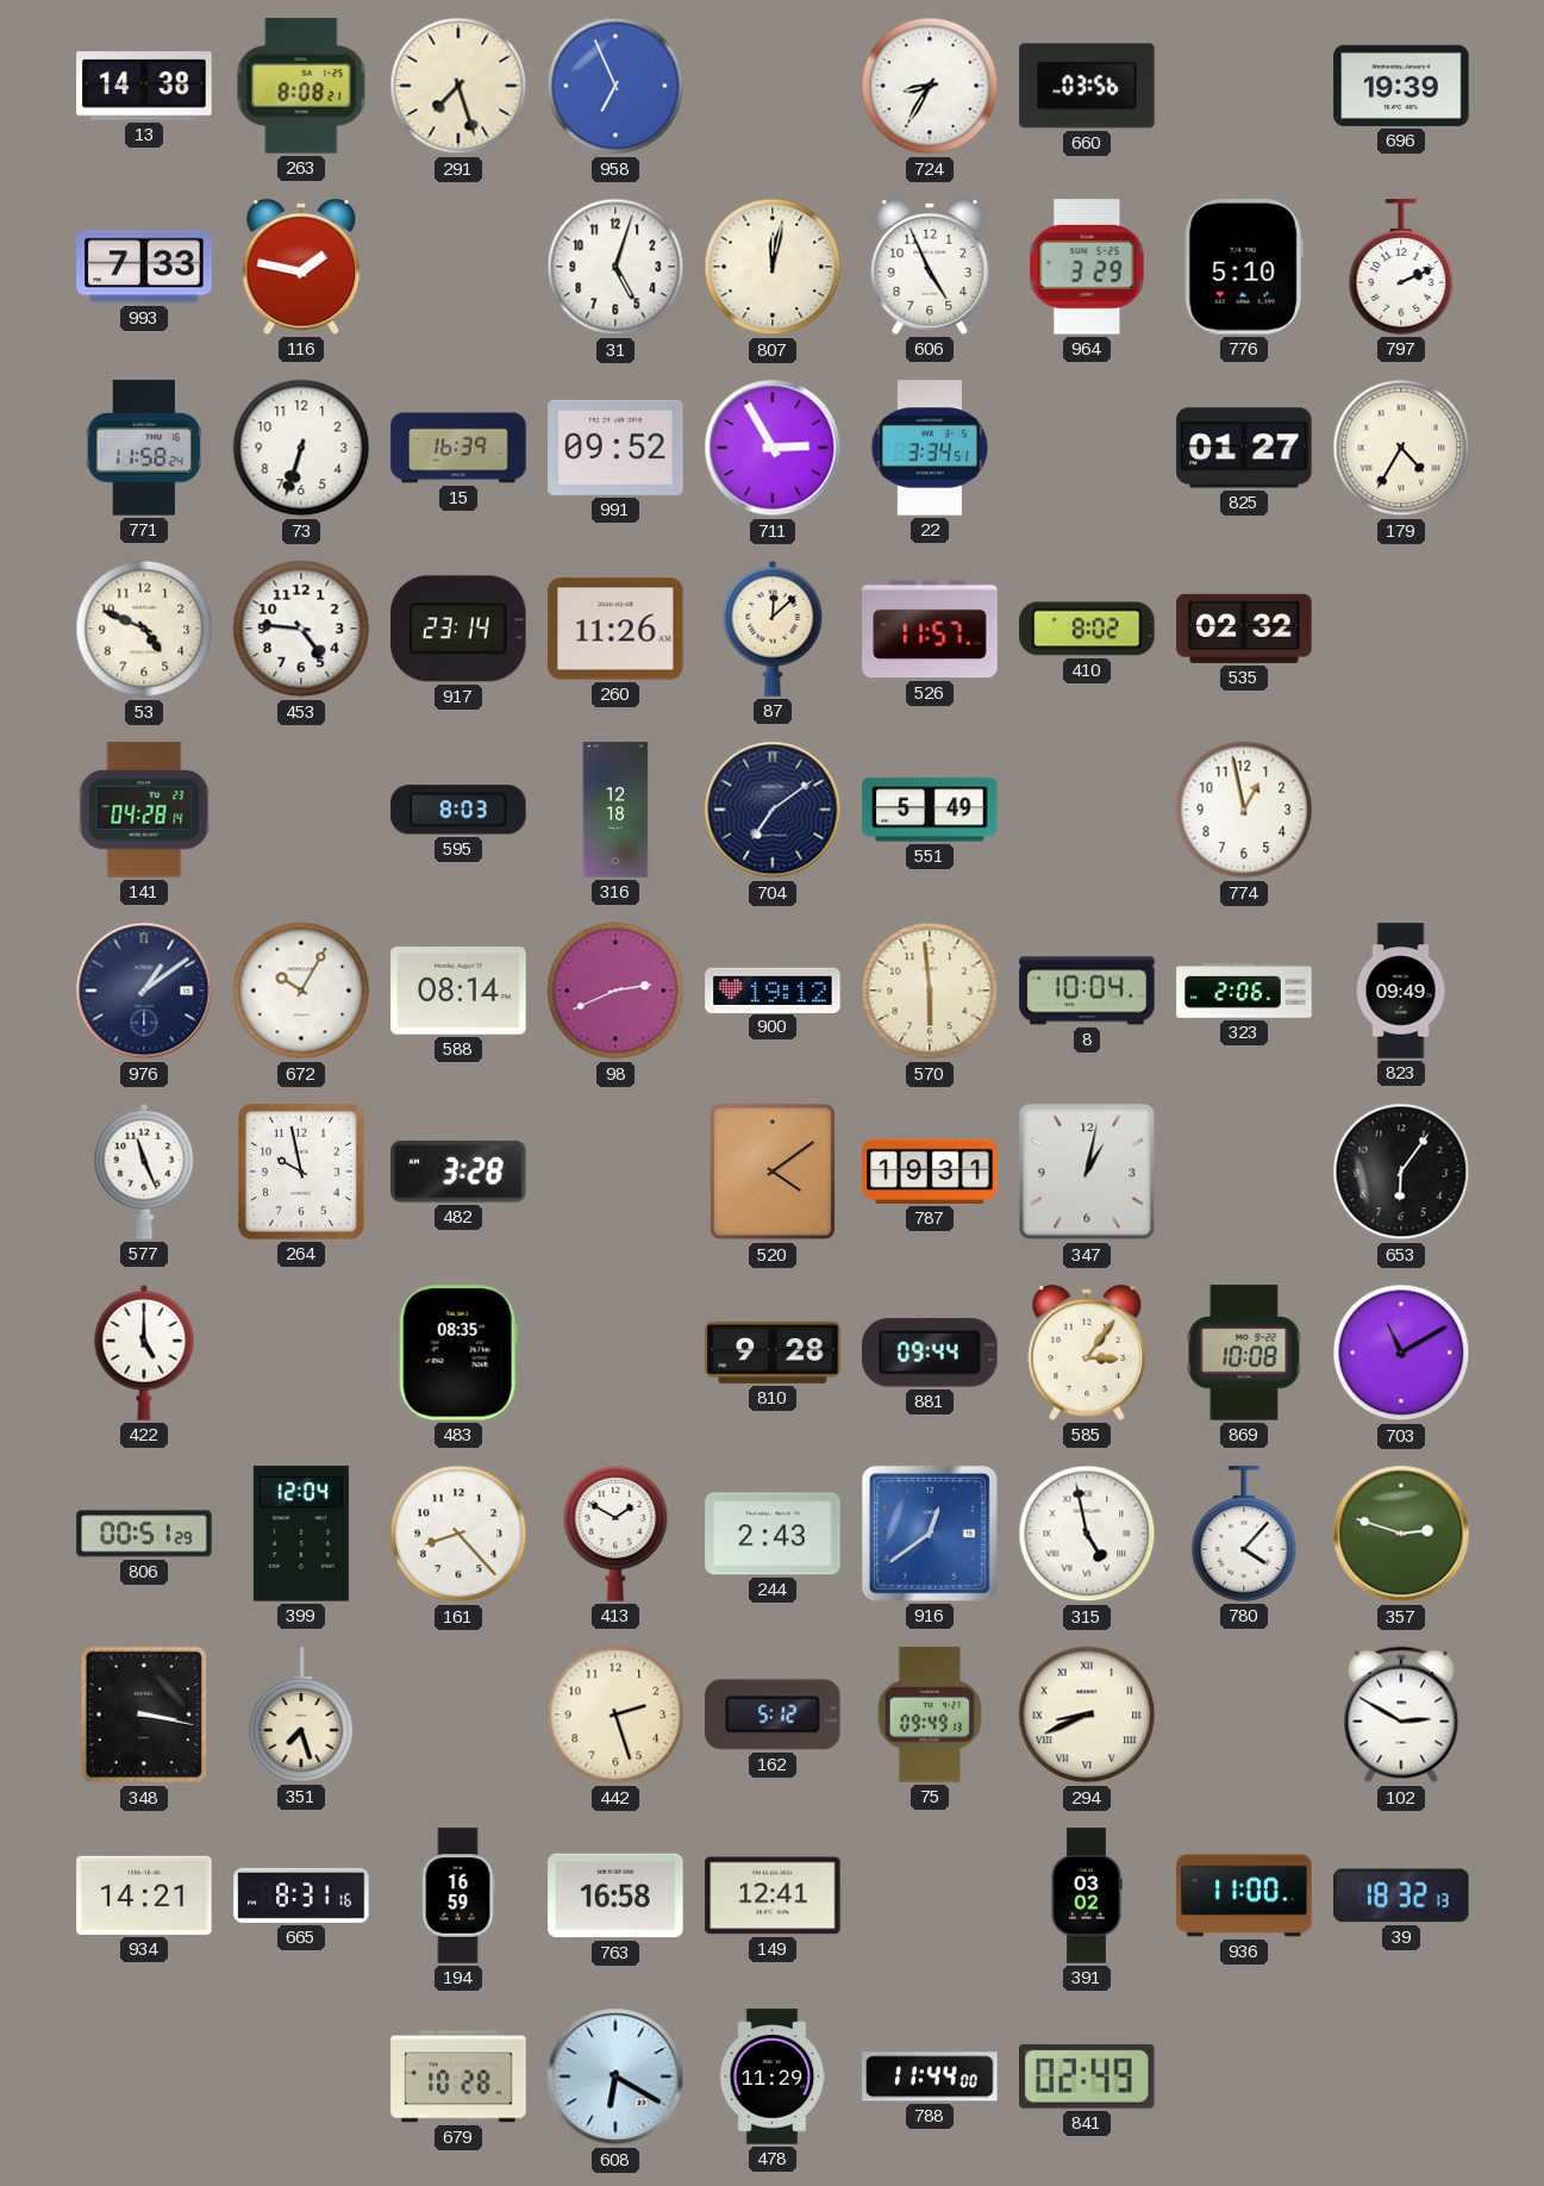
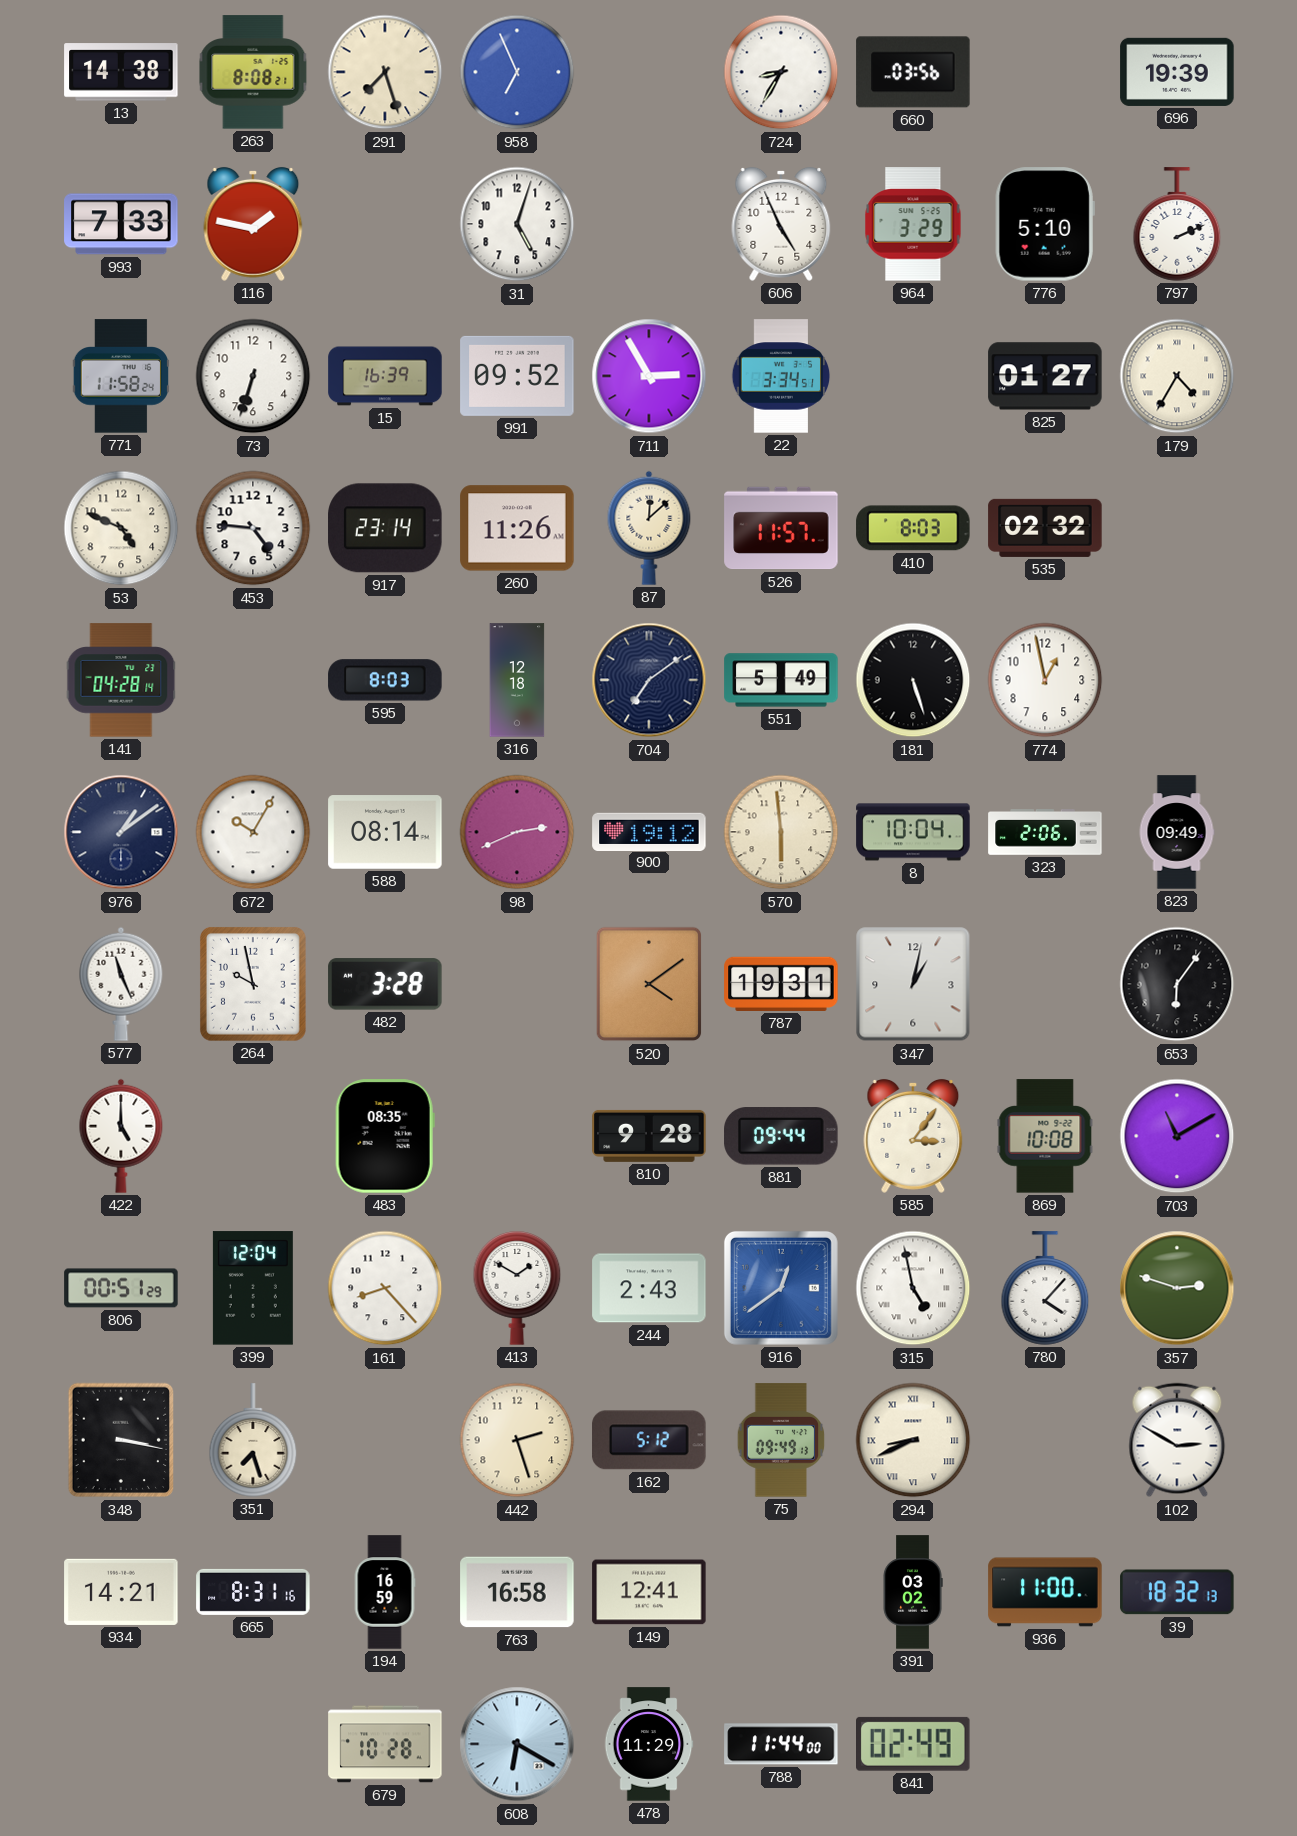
807: 12:02 -> none
410: 8:02 -> 8:03
181: none -> 5:27
